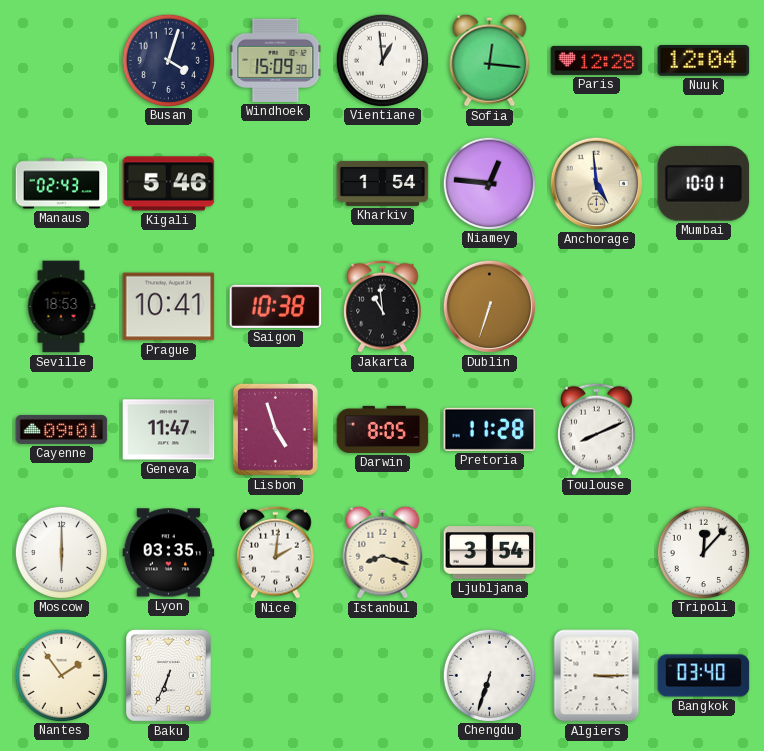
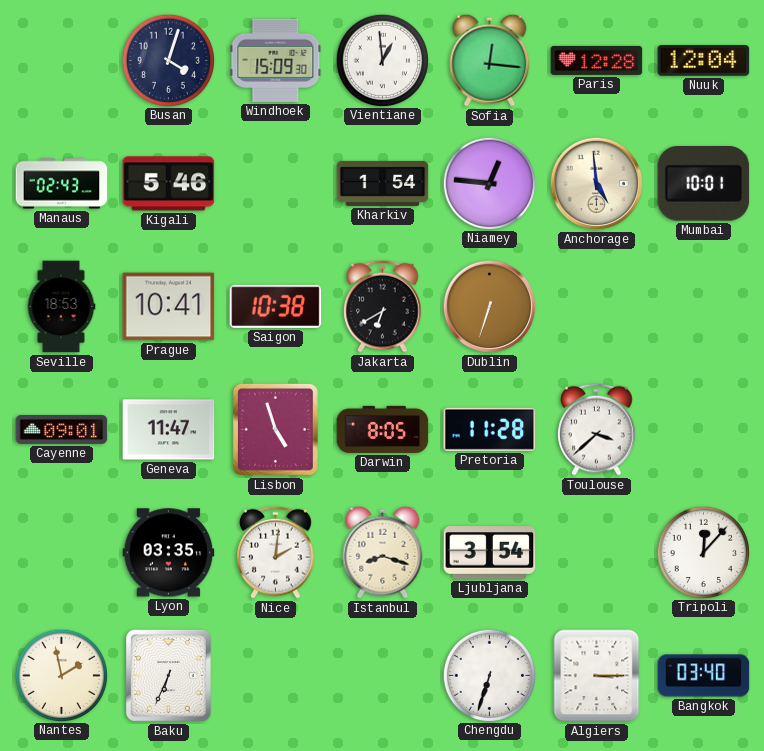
Jakarta: 10:59 -> 6:40
Toulouse: 8:11 -> 3:38
Moscow: 6:00 -> none
Nantes: 1:54 -> 1:58
